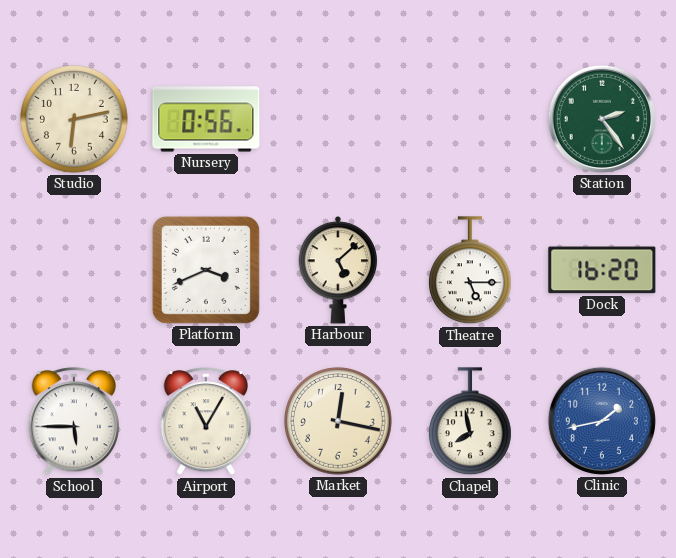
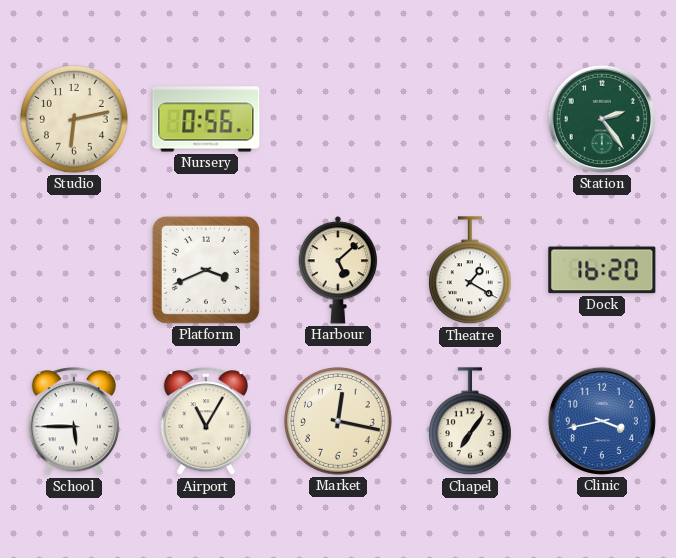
Theatre: 5:15 -> 1:20
Chapel: 7:58 -> 7:06
Clinic: 1:43 -> 3:43
